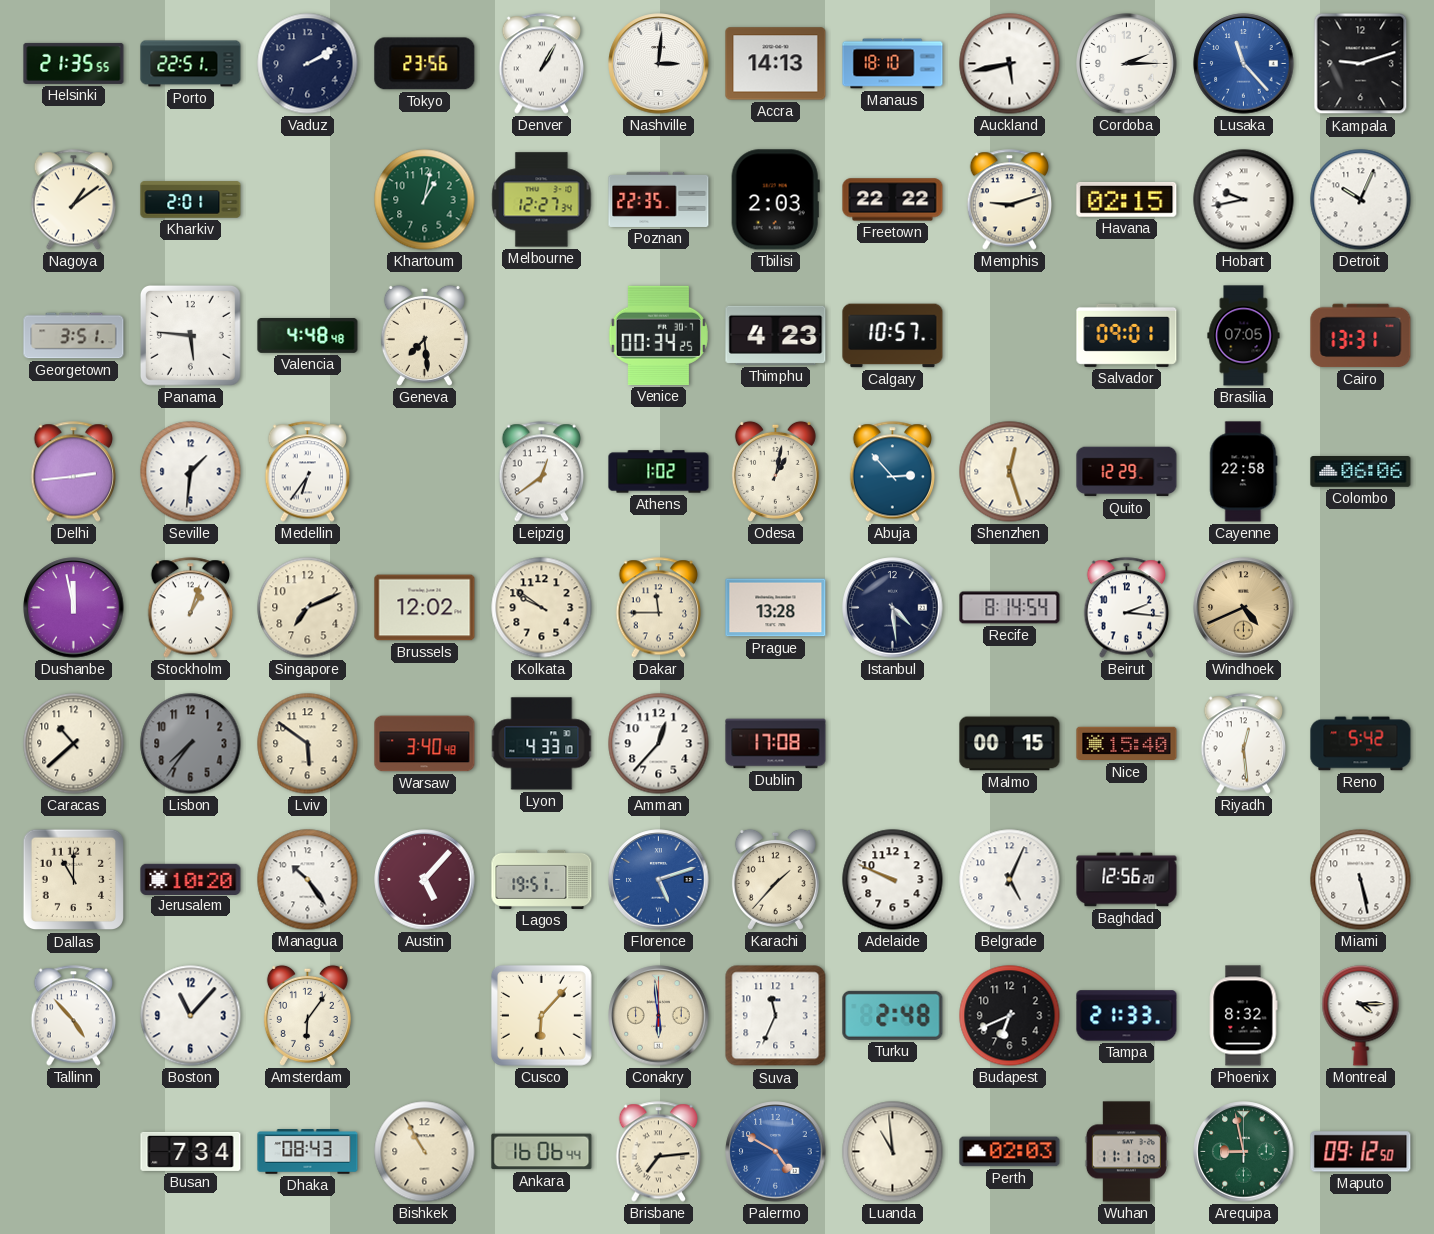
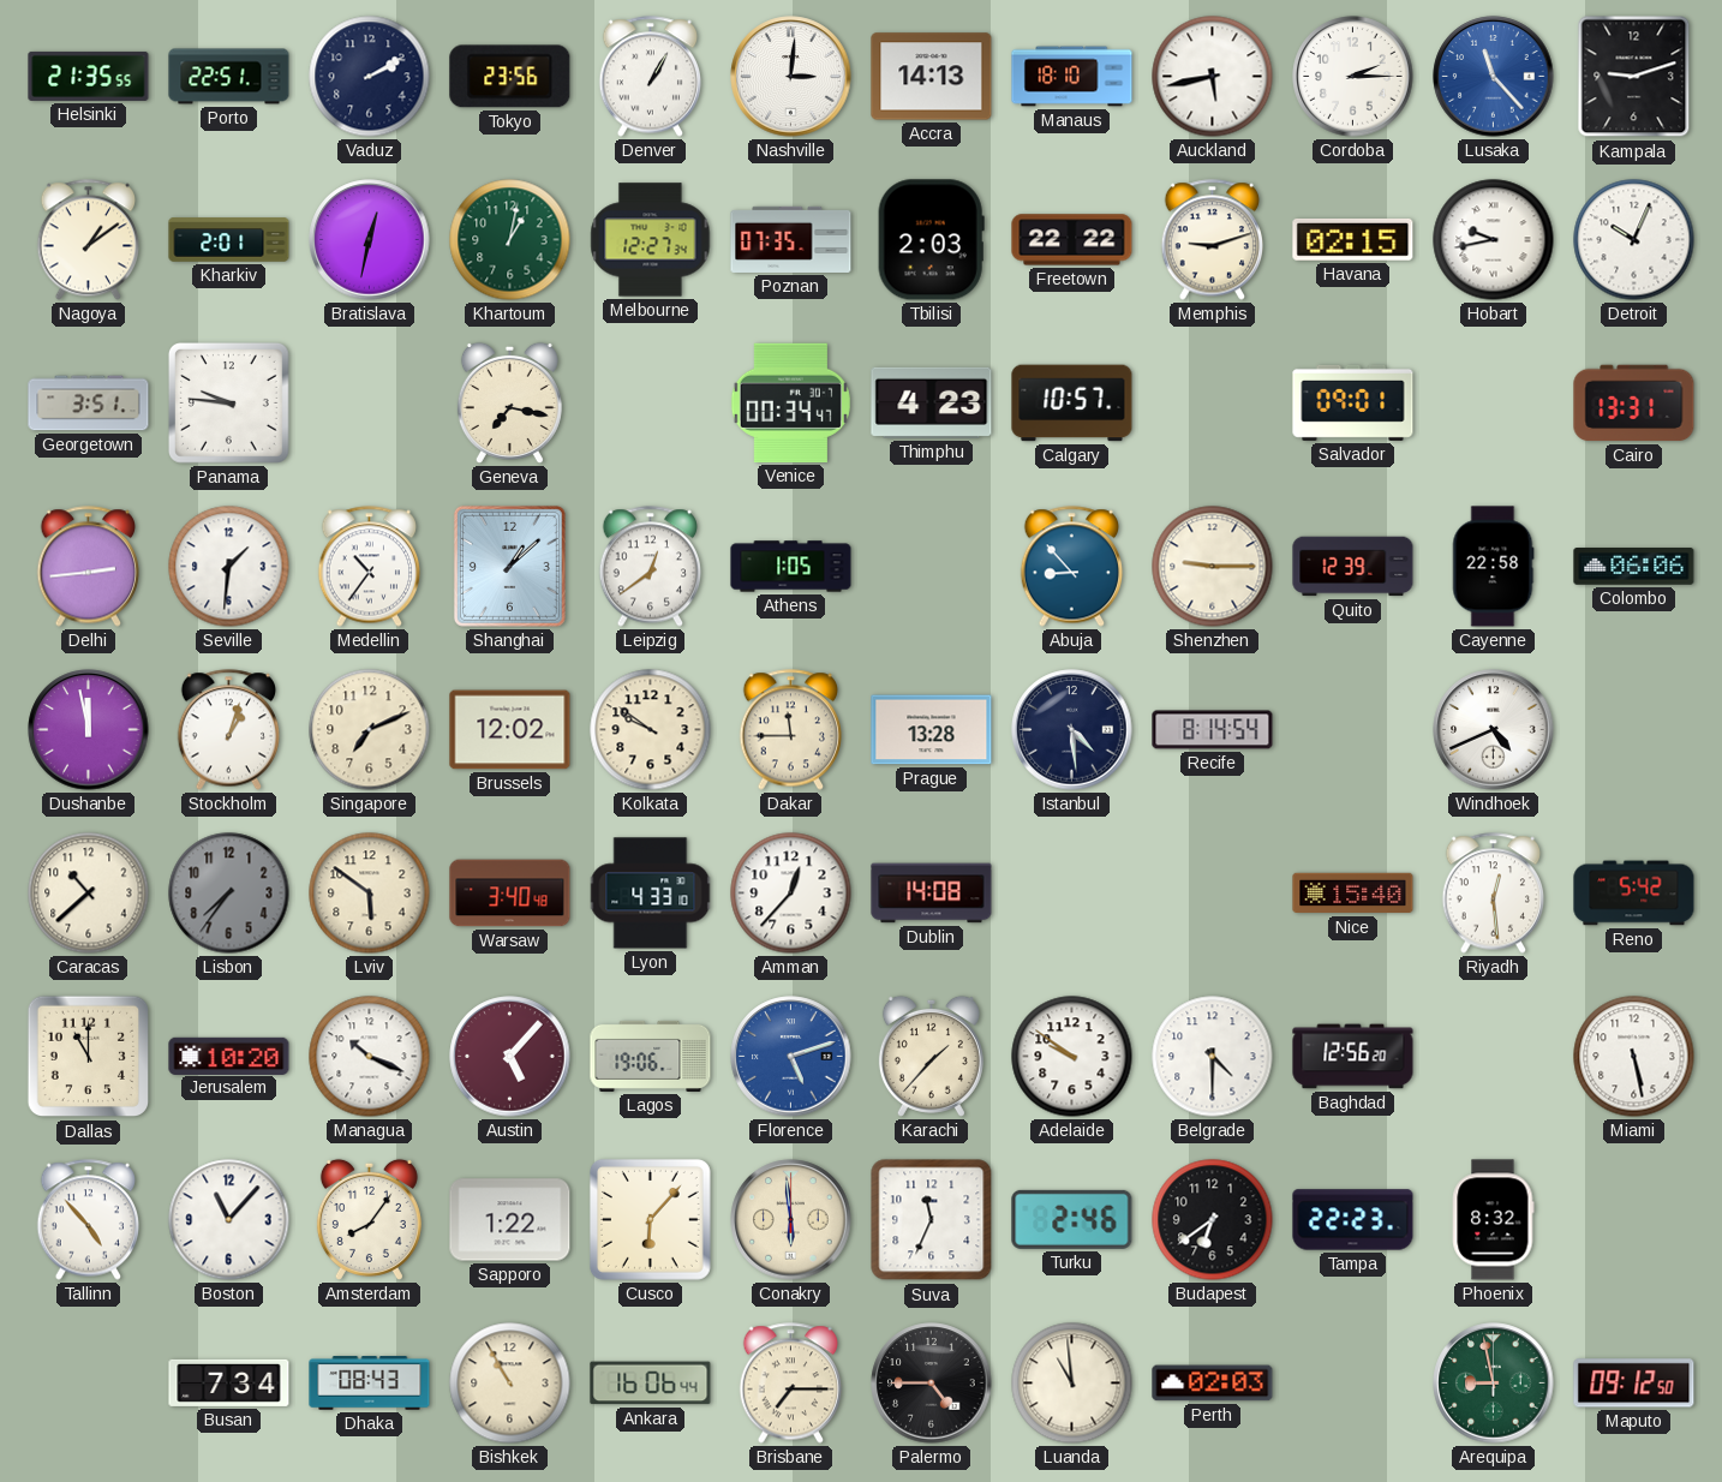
Bratislava: none -> 12:32
Poznan: 22:35 -> 07:35
Panama: 5:46 -> 9:46
Valencia: 4:48 -> none
Geneva: 7:29 -> 7:17
Venice: 00:34:25 -> 00:34:47
Brasilia: 07:05 -> none
Medellin: 6:36 -> 10:36
Shanghai: none -> 1:08
Athens: 1:02 -> 1:05
Odesa: 1:02 -> none
Abuja: 2:53 -> 8:53
Shenzhen: 12:27 -> 9:15
Quito: 12:29 -> 12:39
Beirut: 2:16 -> none
Windhoek dial: champagne -> white
Dublin: 17:08 -> 14:08
Malmo: 00:15 -> none
Managua: 10:24 -> 10:19
Lagos: 19:51 -> 19:06
Adelaide: 9:49 -> 9:51
Belgrade: 5:04 -> 4:30
Amsterdam: 6:06 -> 8:06
Sapporo: none -> 1:22
Turku: 2:48 -> 2:46
Budapest: 6:41 -> 6:39
Tampa: 21:33 -> 22:23
Montreal: 4:15 -> none
Brisbane: 7:14 -> 7:15
Palermo: 4:50 -> 4:45
Palermo dial: blue -> black
Wuhan: 11:11 -> none
